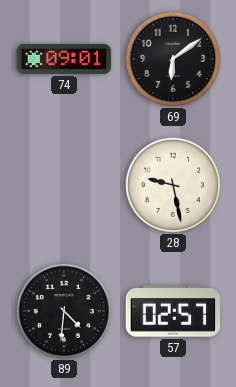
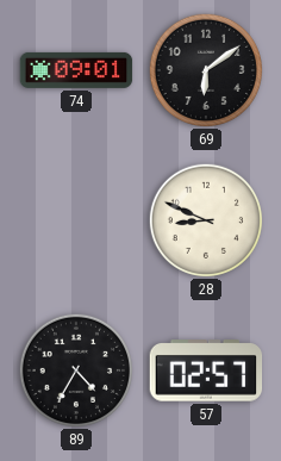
28: 9:28 -> 8:49
89: 4:31 -> 4:35
